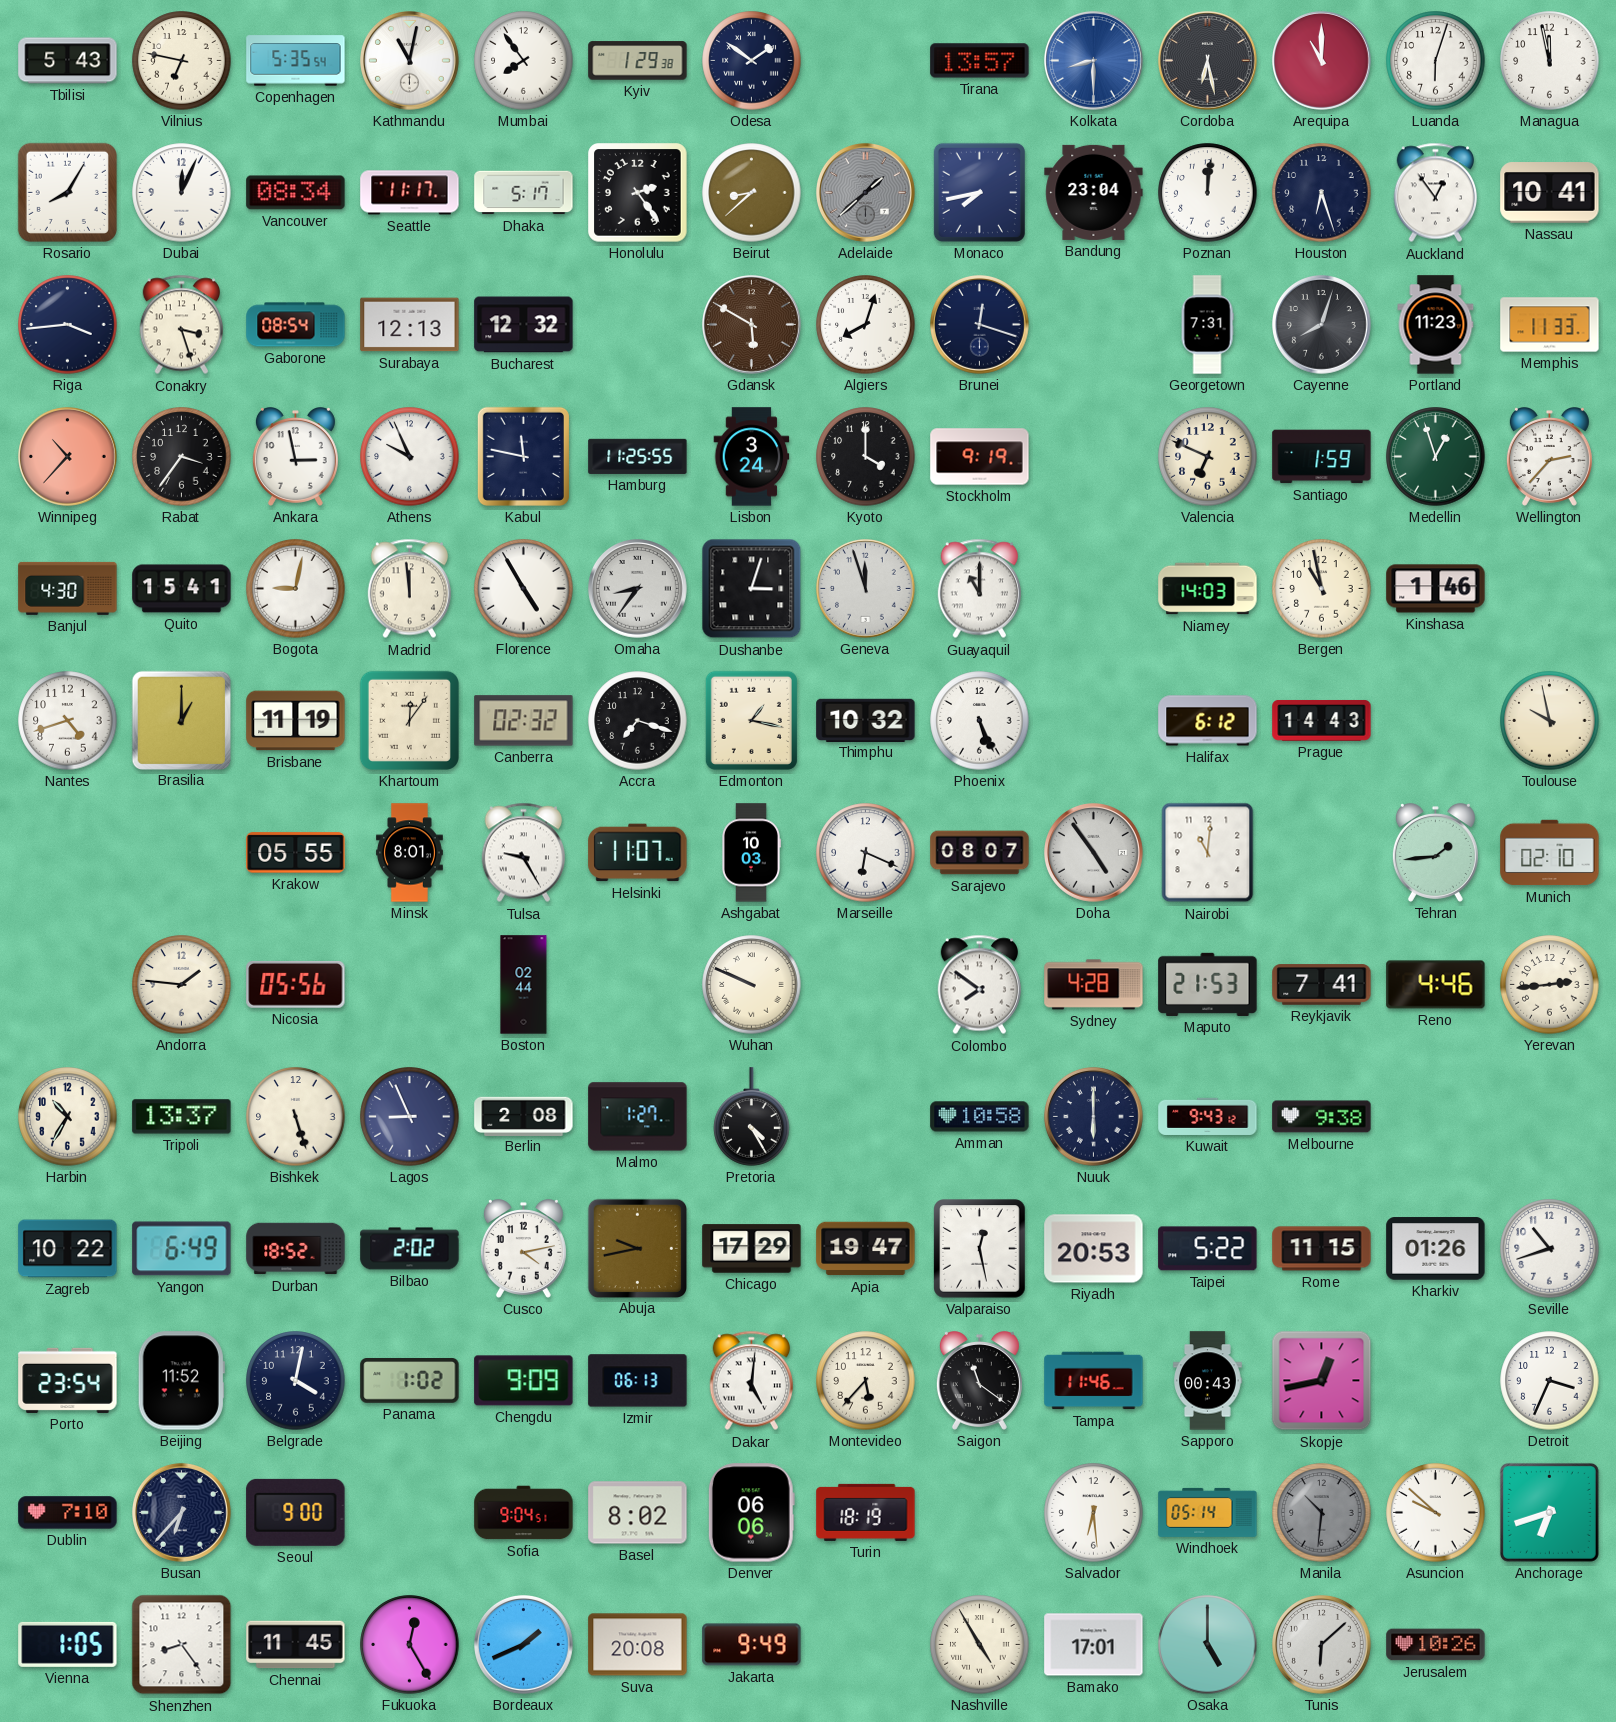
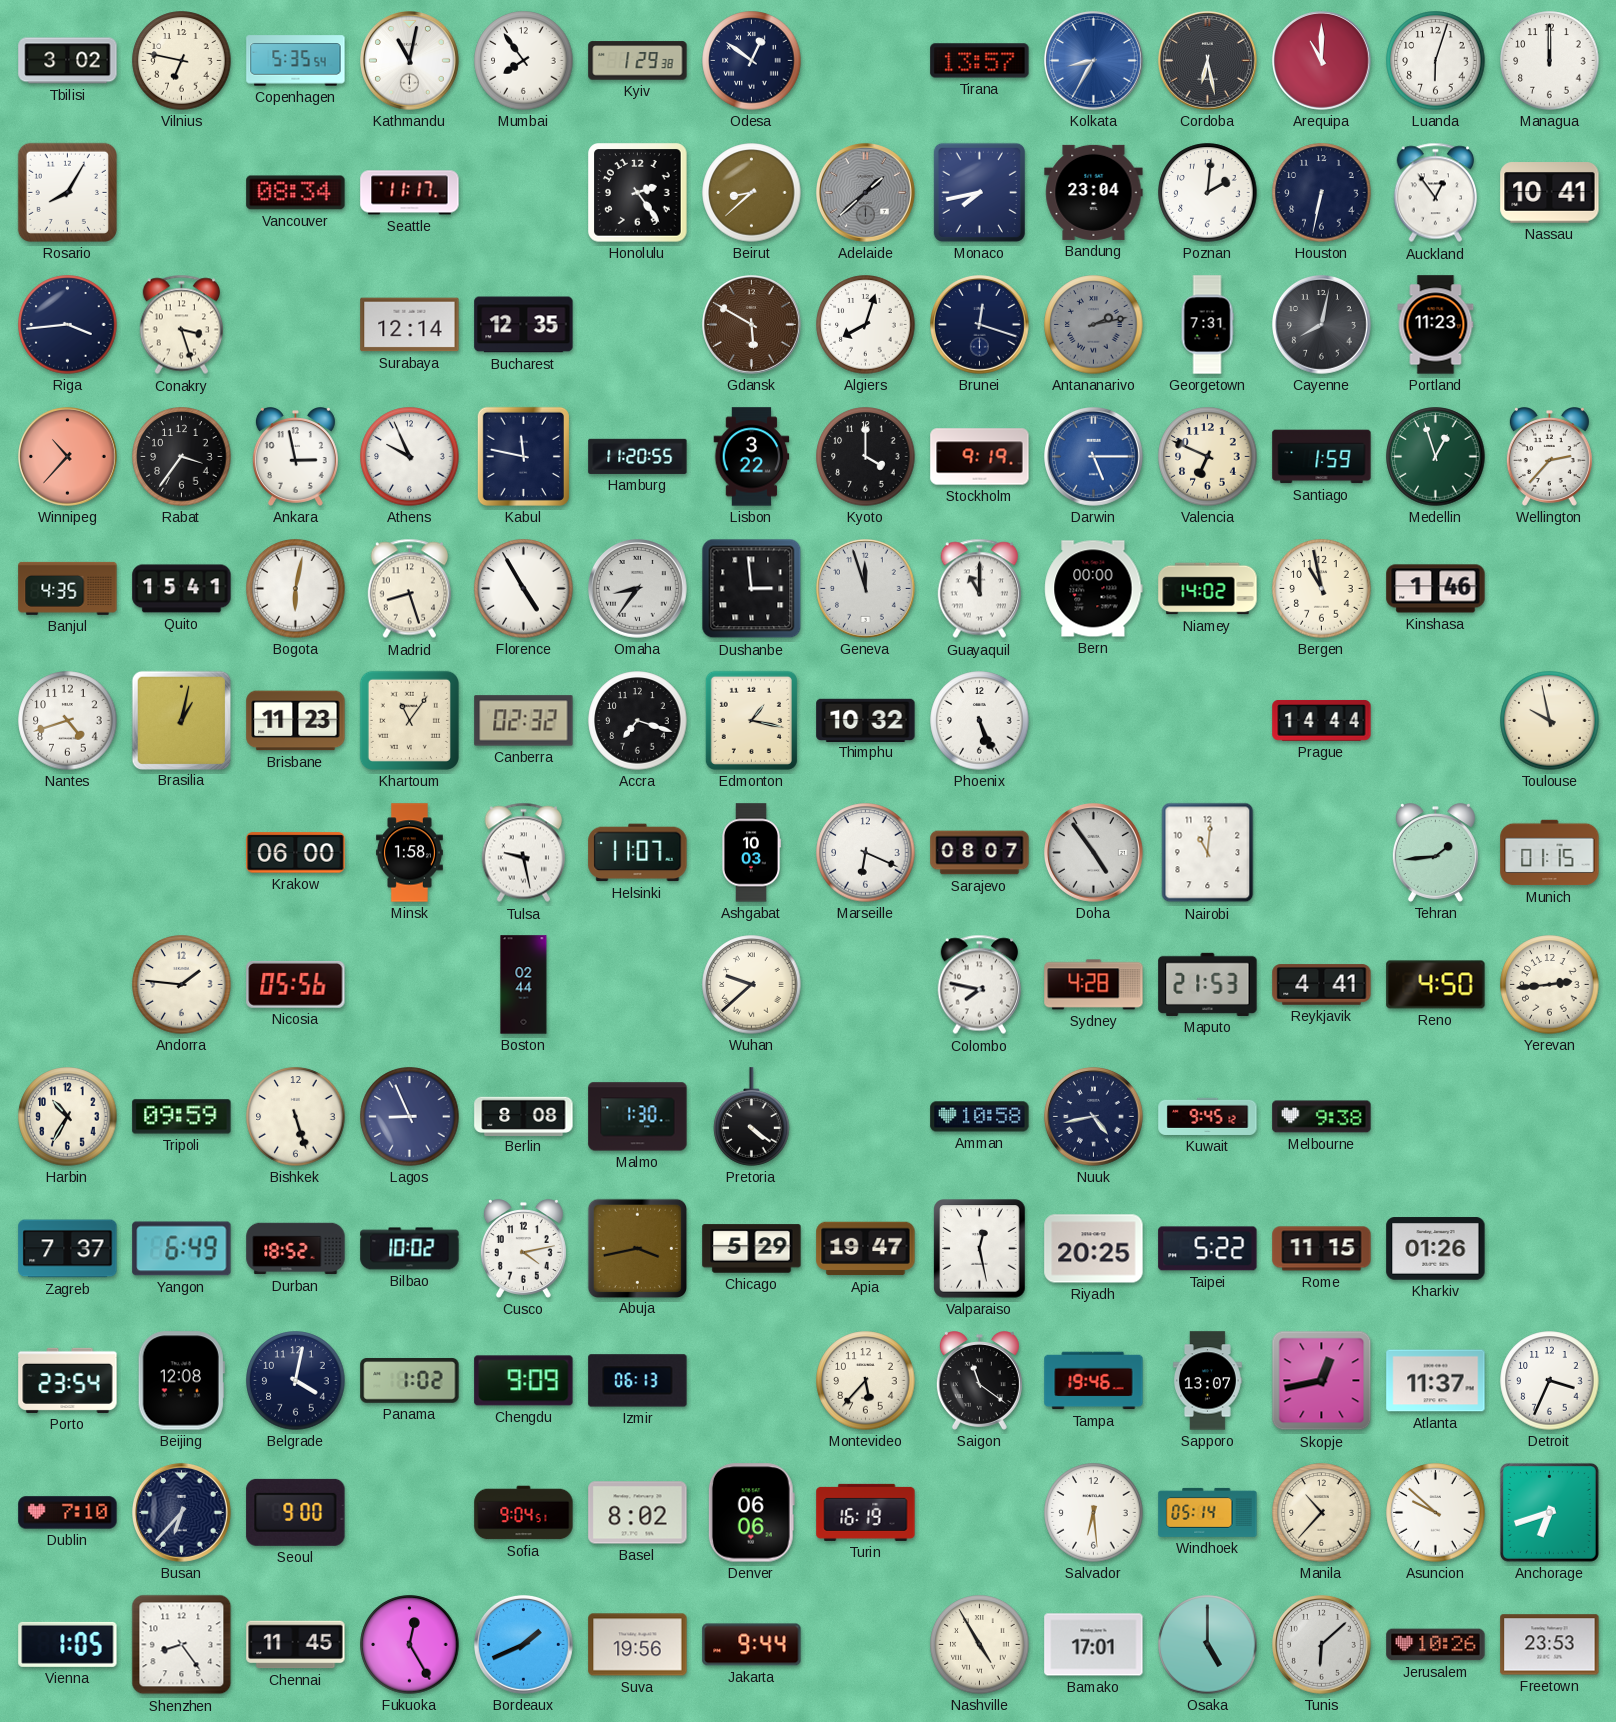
Tbilisi: 5:43 -> 3:02
Odesa: 1:51 -> 12:51
Kolkata: 8:30 -> 8:35
Managua: 11:58 -> 12:00
Dubai: 12:04 -> none
Dhaka: 5:17 -> none
Poznan: 12:01 -> 2:01
Houston: 6:27 -> 6:32
Gaborone: 08:54 -> none
Surabaya: 12:13 -> 12:14
Bucharest: 12:32 -> 12:35
Antananarivo: none -> 2:13
Cayenne: 8:03 -> 8:02
Memphis: 11:33 -> none
Hamburg: 11:25 -> 11:20
Lisbon: 3:24 -> 3:22
Darwin: none -> 5:15
Banjul: 4:30 -> 4:35
Bogota: 9:02 -> 6:02
Madrid: 11:59 -> 8:27
Dushanbe: 3:03 -> 2:59
Bern: none -> 00:00
Niamey: 14:03 -> 14:02
Brasilia: 1:00 -> 1:02
Brisbane: 11:19 -> 11:23
Khartoum: 12:06 -> 11:06
Halifax: 6:12 -> none
Prague: 14:43 -> 14:44
Krakow: 05:55 -> 06:00
Minsk: 8:01 -> 1:58
Tulsa: 9:25 -> 9:28
Munich: 02:10 -> 01:15
Wuhan: 9:49 -> 9:38
Colombo: 7:51 -> 7:47
Reykjavik: 7:41 -> 4:41
Reno: 4:46 -> 4:50
Tripoli: 13:37 -> 09:59
Berlin: 2:08 -> 8:08
Malmo: 1:27 -> 1:30
Pretoria: 4:25 -> 4:21
Nuuk: 6:00 -> 4:43
Kuwait: 9:43 -> 9:45
Zagreb: 10:22 -> 7:37
Bilbao: 2:02 -> 10:02
Abuja: 9:43 -> 3:43
Chicago: 17:29 -> 5:29
Riyadh: 20:53 -> 20:25
Seville: 10:42 -> none
Beijing: 11:52 -> 12:08
Dakar: 5:01 -> none
Tampa: 11:46 -> 19:46
Sapporo: 00:43 -> 13:07
Atlanta: none -> 11:37
Turin: 18:19 -> 16:19
Manila: 10:31 -> 10:37
Manila dial: grey -> cream
Suva: 20:08 -> 19:56
Jakarta: 9:49 -> 9:44
Freetown: none -> 23:53
